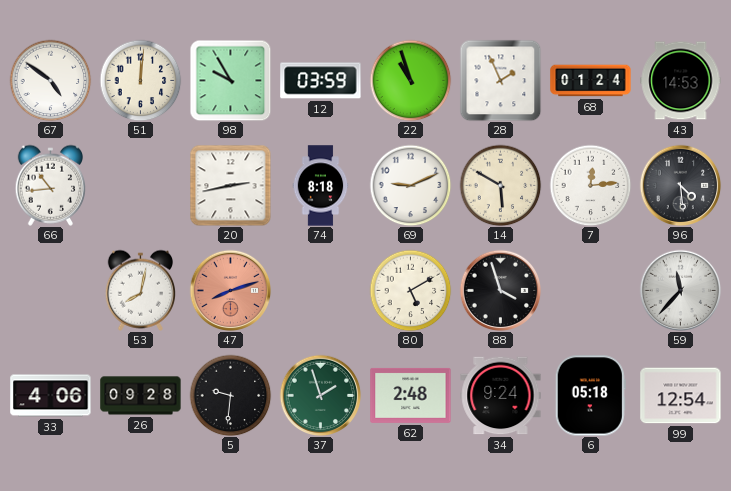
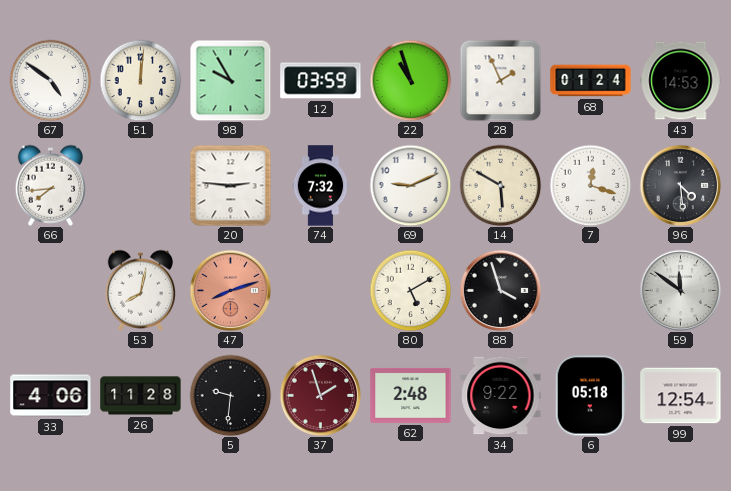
66: 10:44 -> 7:44
20: 2:43 -> 2:46
74: 8:18 -> 7:32
7: 12:14 -> 12:18
59: 11:37 -> 11:51
26: 09:28 -> 11:28
37 dial: green -> burgundy
34: 9:24 -> 9:22
